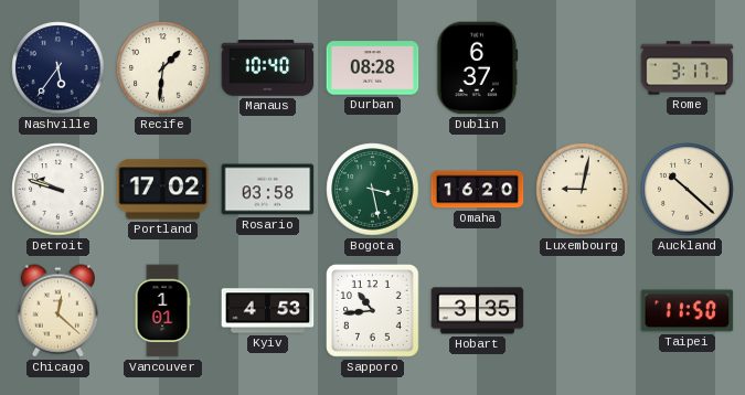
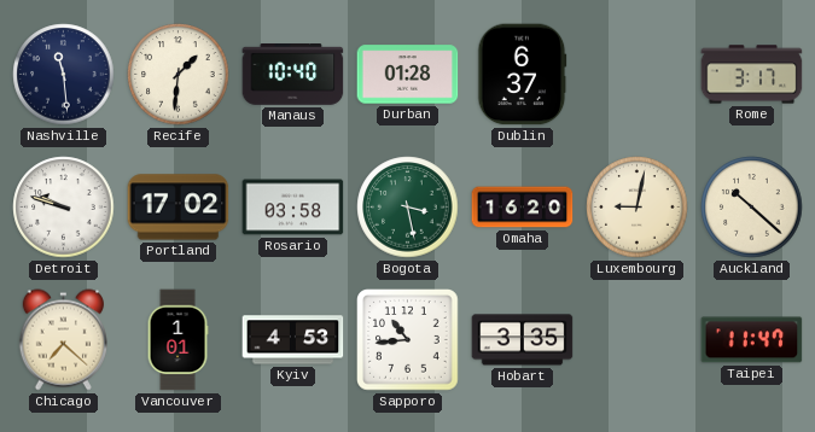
Nashville: 5:36 -> 11:29
Durban: 08:28 -> 01:28
Chicago: 12:22 -> 7:22
Taipei: 11:50 -> 11:47
